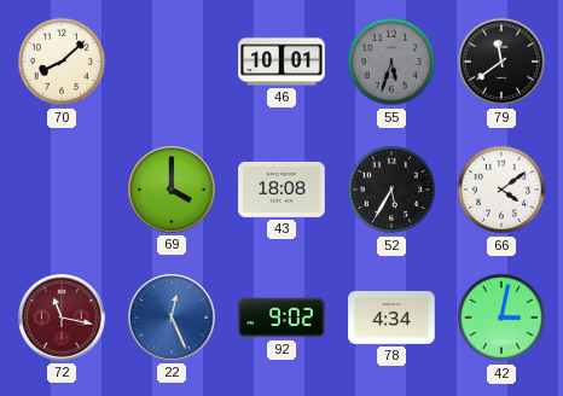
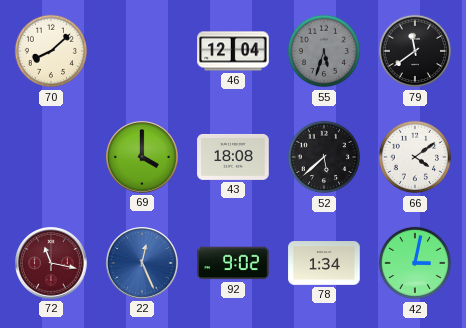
46: 10:01 -> 12:04
52: 5:35 -> 5:38
78: 4:34 -> 1:34
